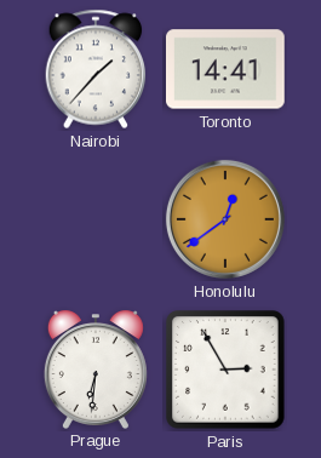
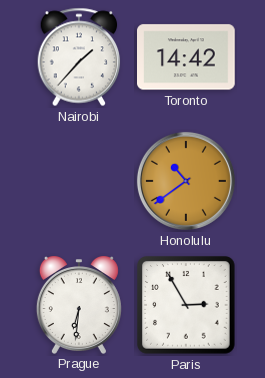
Toronto: 14:41 -> 14:42
Honolulu: 12:39 -> 10:39
